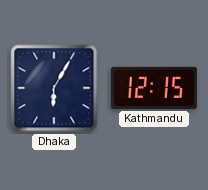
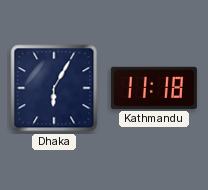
Kathmandu: 12:15 -> 11:18
